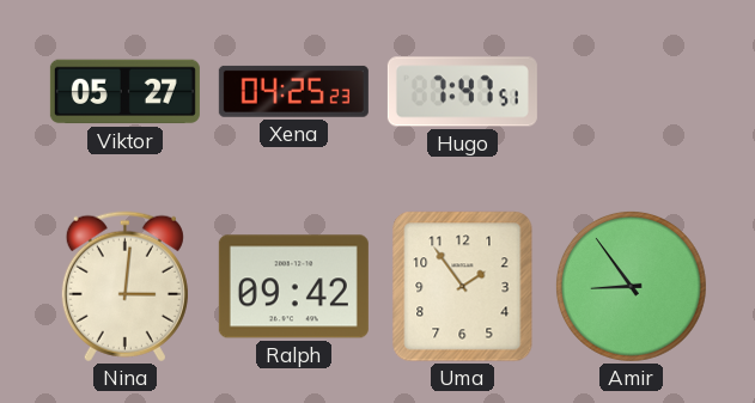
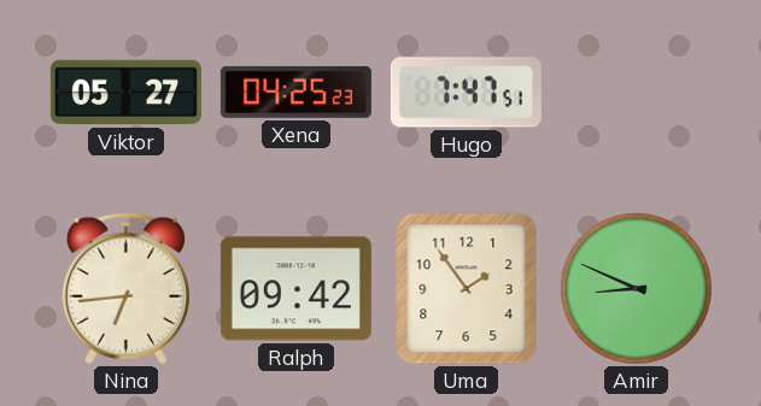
Nina: 3:01 -> 6:44
Amir: 8:54 -> 8:49
